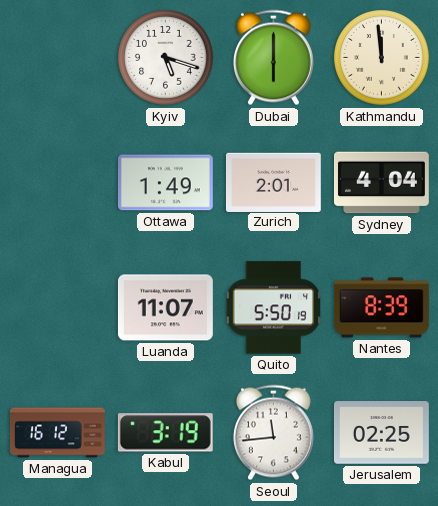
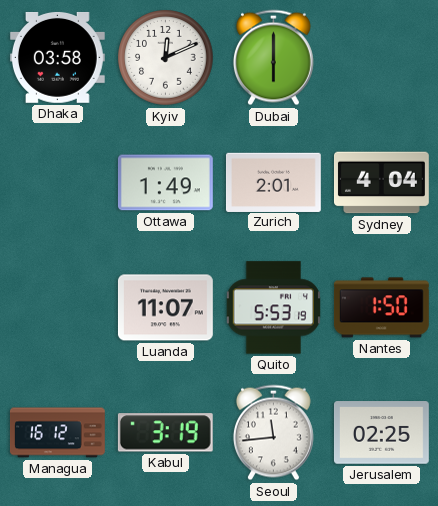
Dhaka: none -> 03:58
Kyiv: 5:18 -> 12:11
Kathmandu: 11:59 -> none
Quito: 5:50 -> 5:53
Nantes: 8:39 -> 1:50
